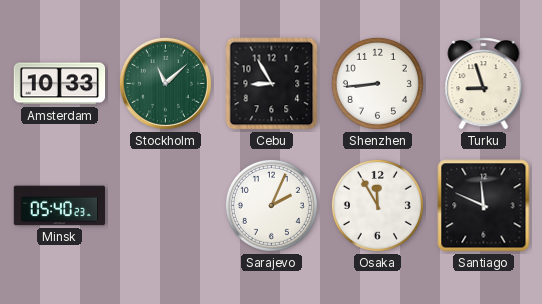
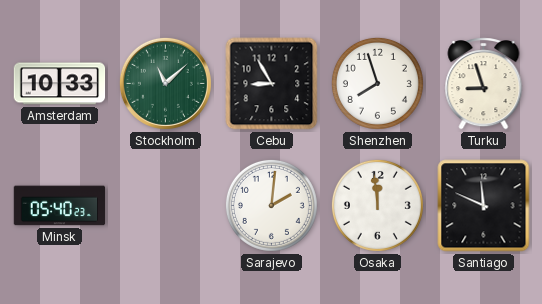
Shenzhen: 8:44 -> 7:57
Sarajevo: 2:04 -> 2:01
Osaka: 11:55 -> 11:59
